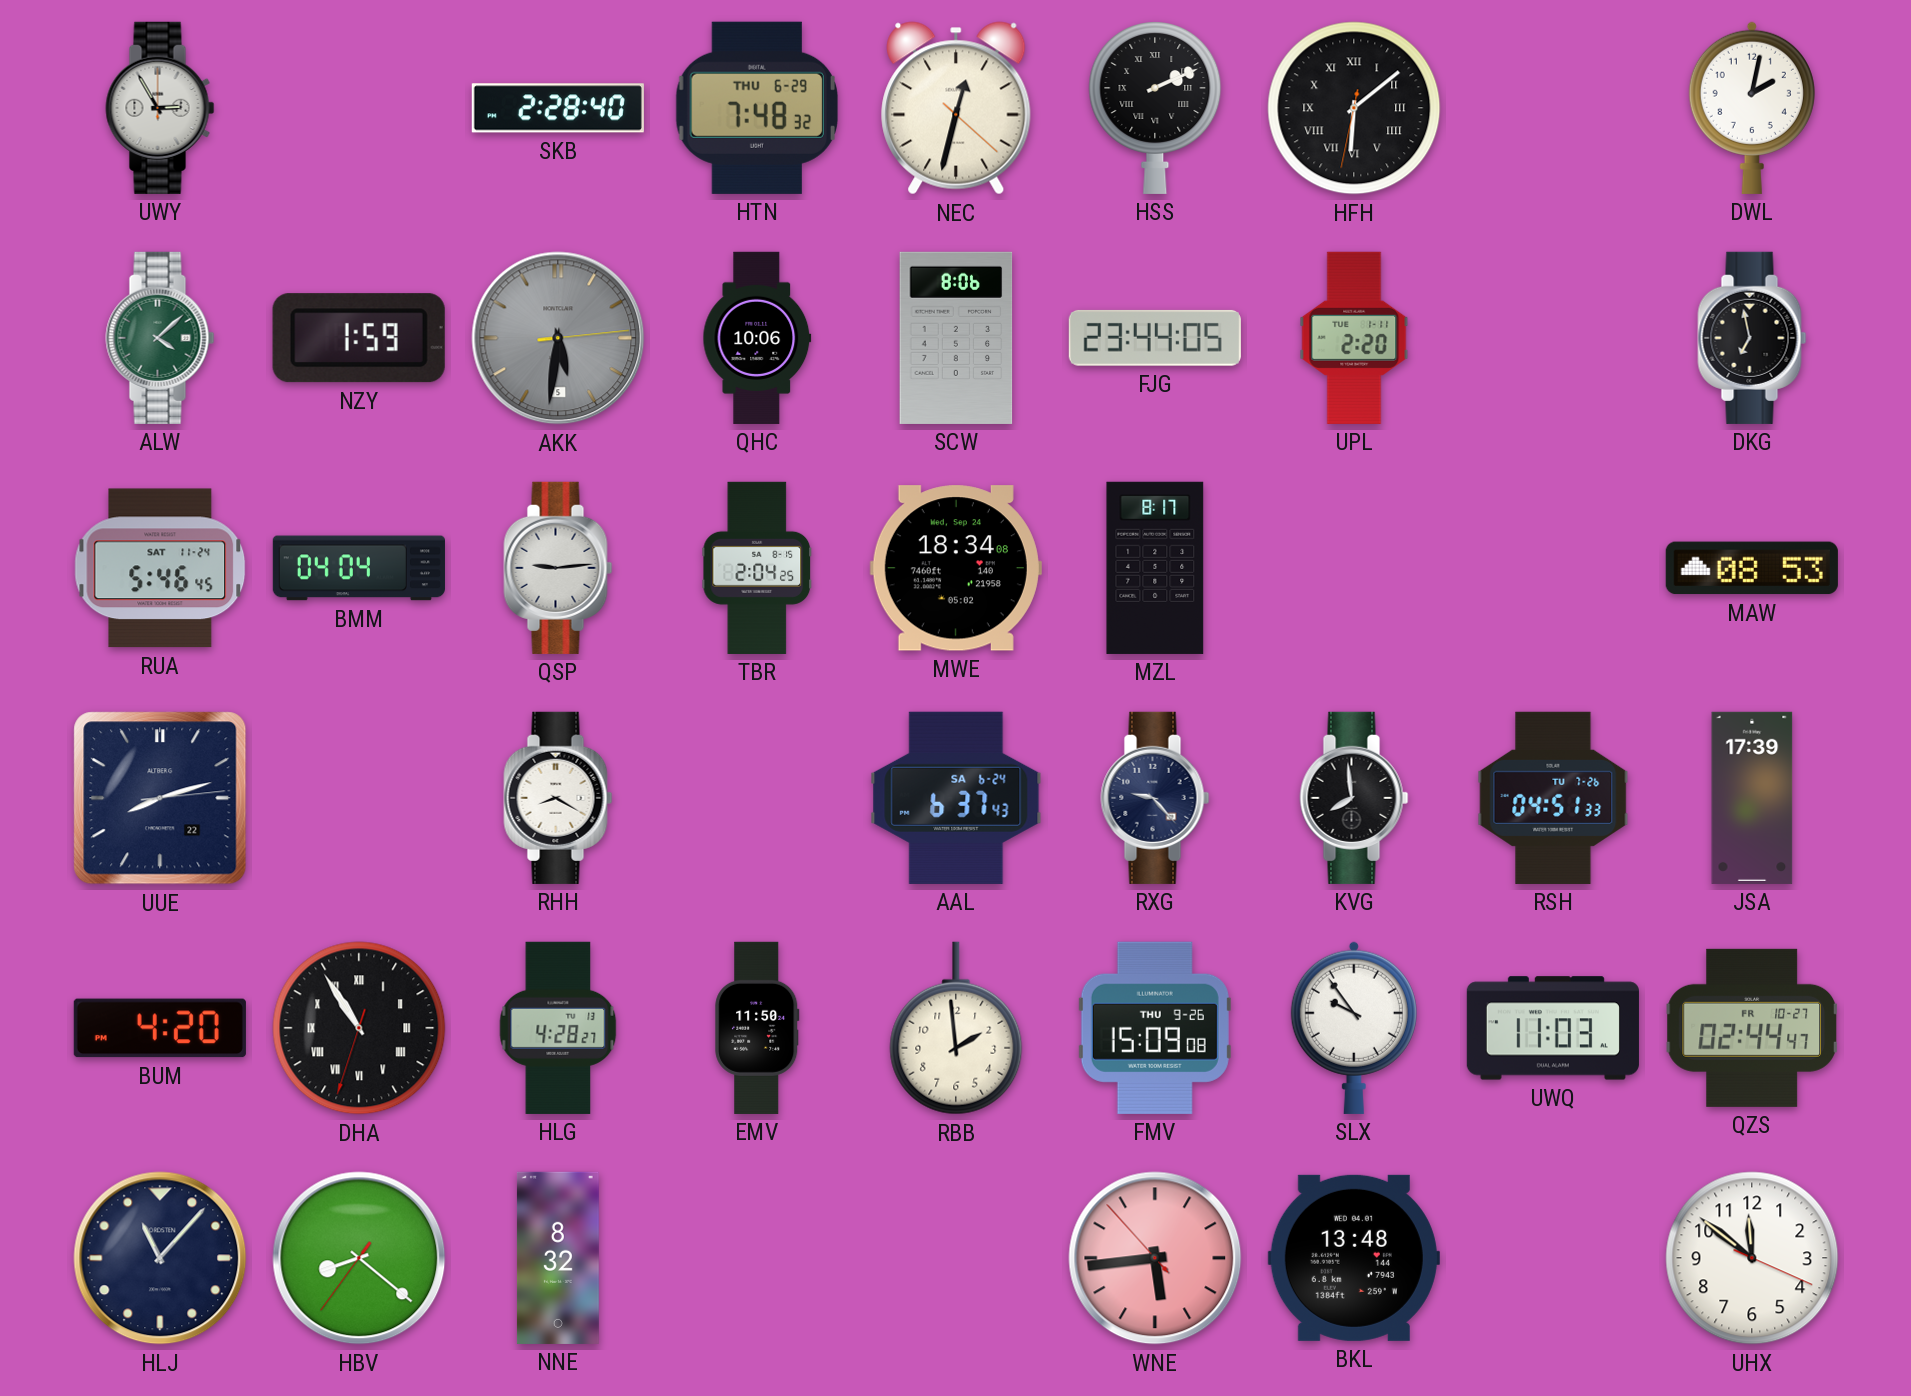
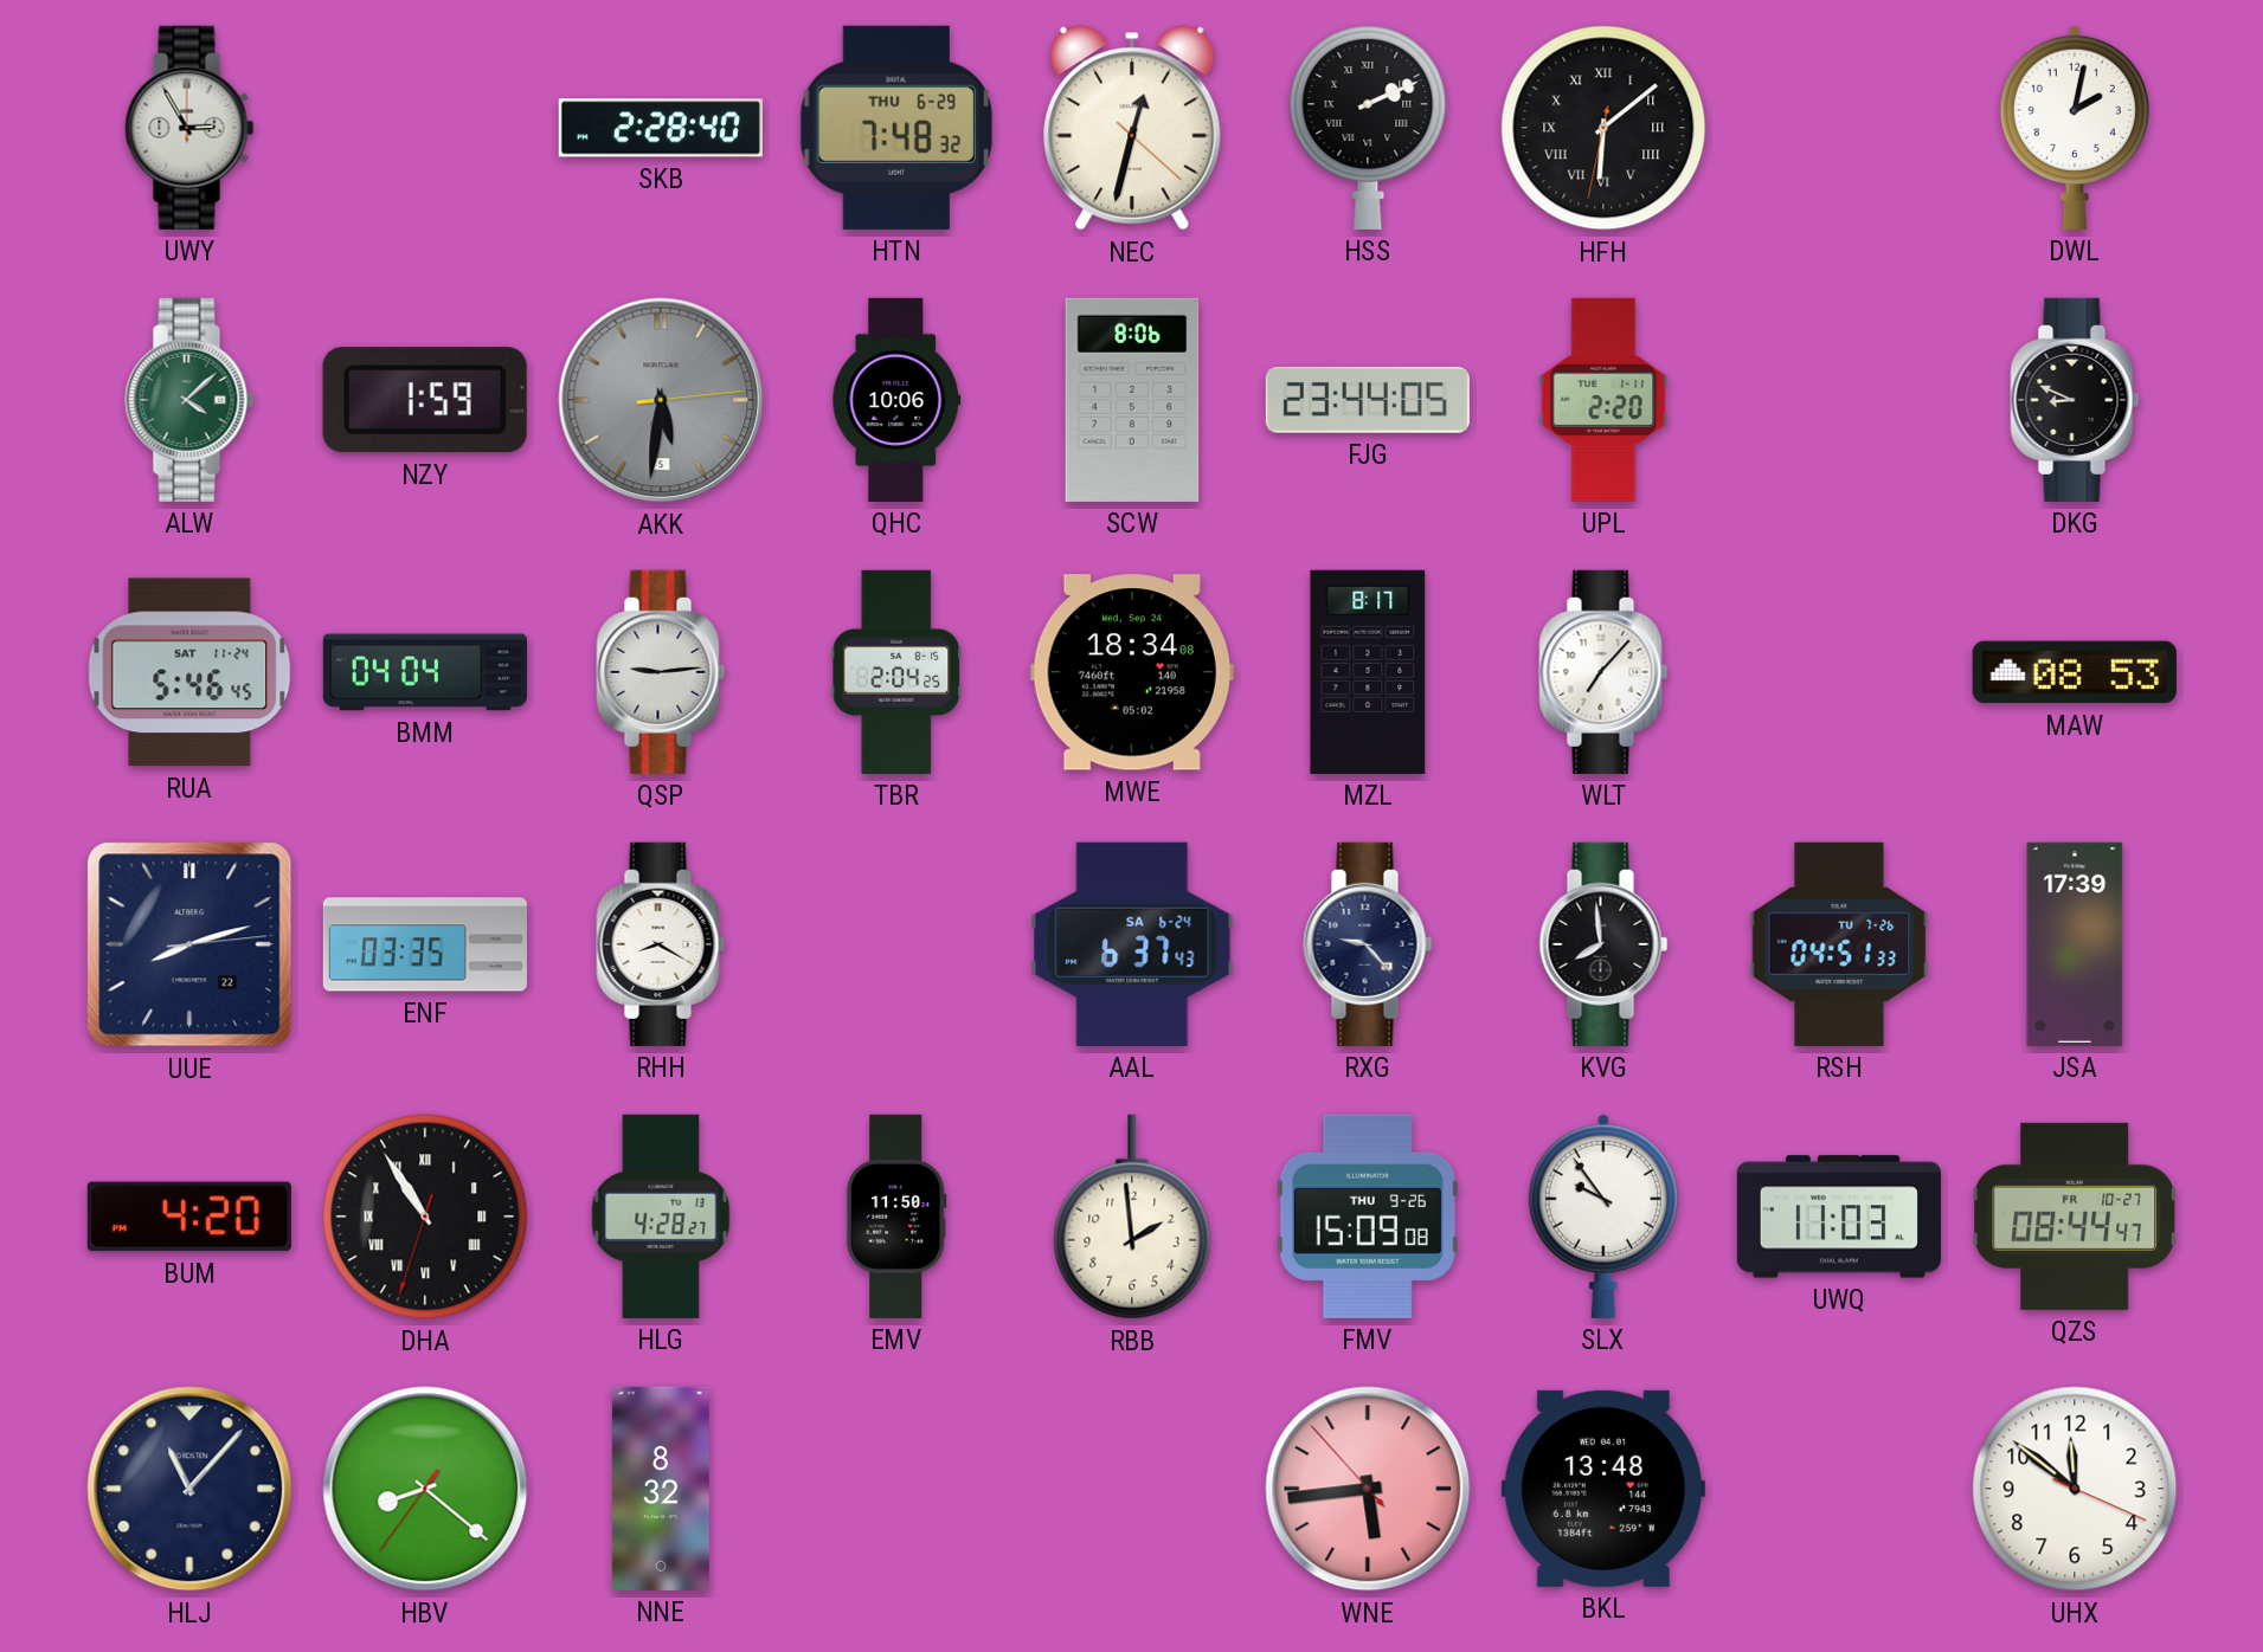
DKG: 6:58 -> 8:49
WLT: none -> 7:07
ENF: none -> 03:35
QZS: 02:44 -> 08:44
